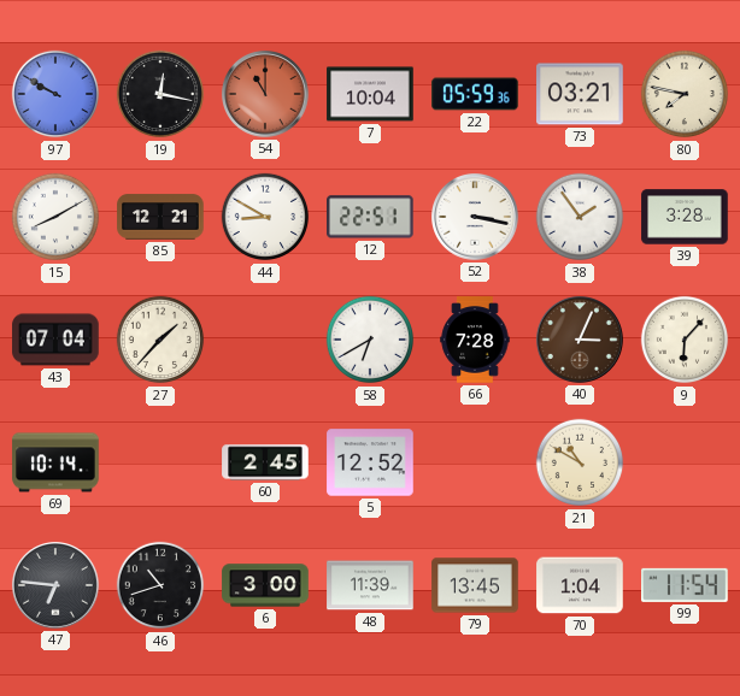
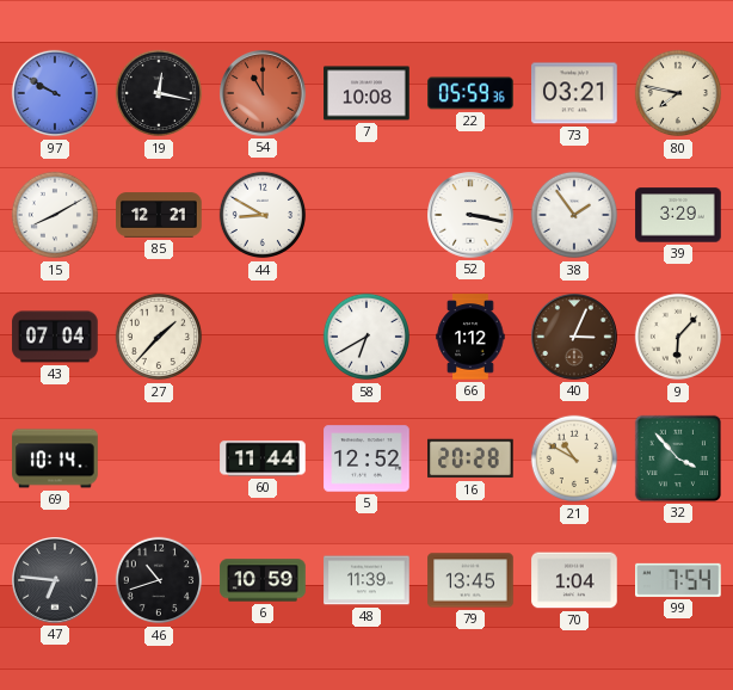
7: 10:04 -> 10:08
12: 22:51 -> none
39: 3:28 -> 3:29
66: 7:28 -> 1:12
60: 2:45 -> 11:44
16: none -> 20:28
32: none -> 3:53
6: 3:00 -> 10:59
99: 11:54 -> 7:54
